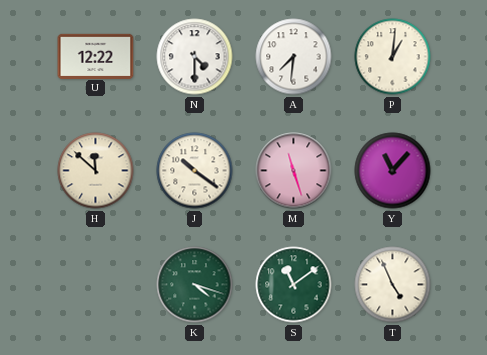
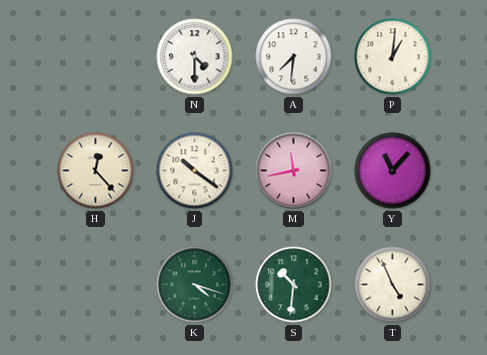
U: 12:22 -> none
H: 11:52 -> 12:23
M: 11:27 -> 11:43
S: 11:09 -> 10:31
